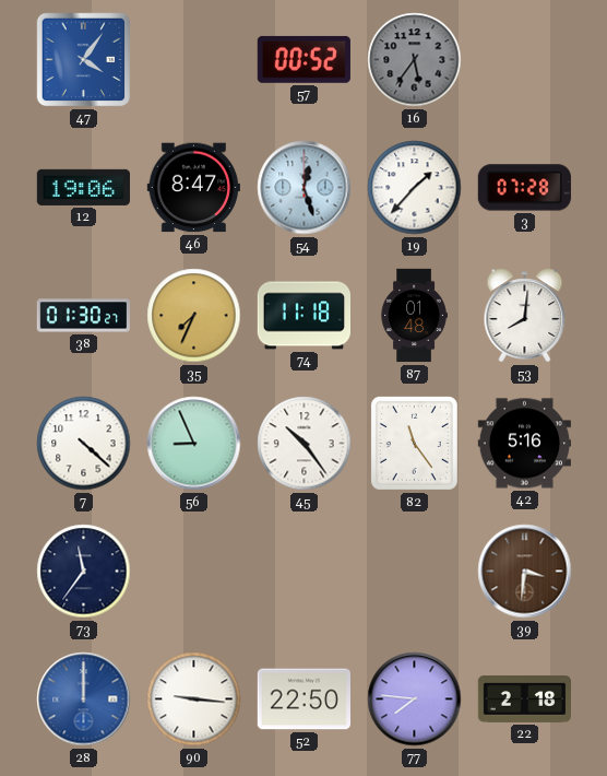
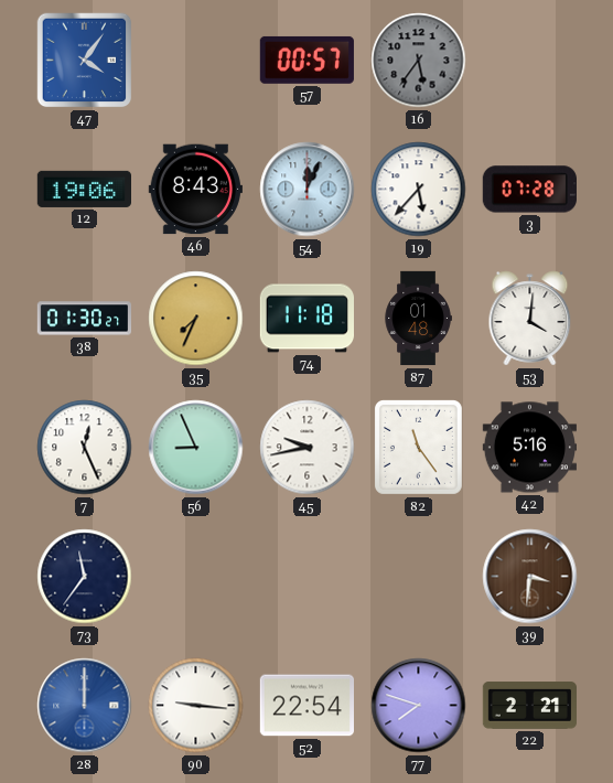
57: 00:52 -> 00:57
46: 8:47 -> 8:43
54: 12:27 -> 12:04
19: 1:37 -> 5:37
53: 8:01 -> 4:01
7: 4:22 -> 12:26
45: 10:24 -> 9:43
52: 22:50 -> 22:54
77: 7:46 -> 7:48
22: 2:18 -> 2:21
